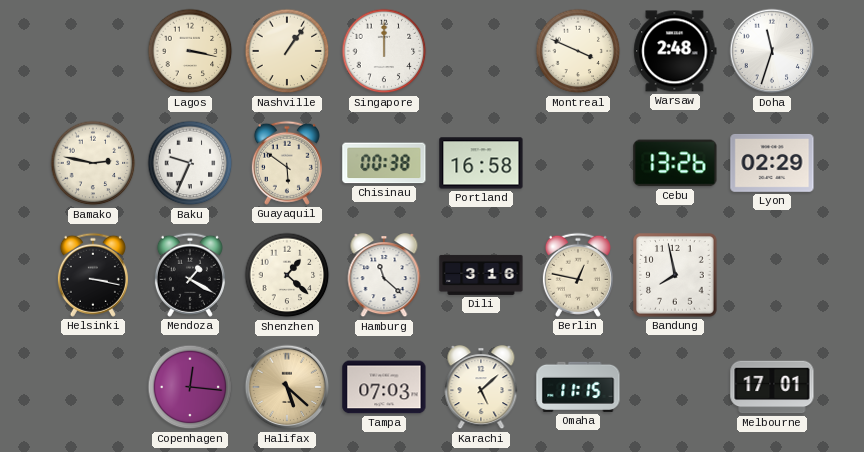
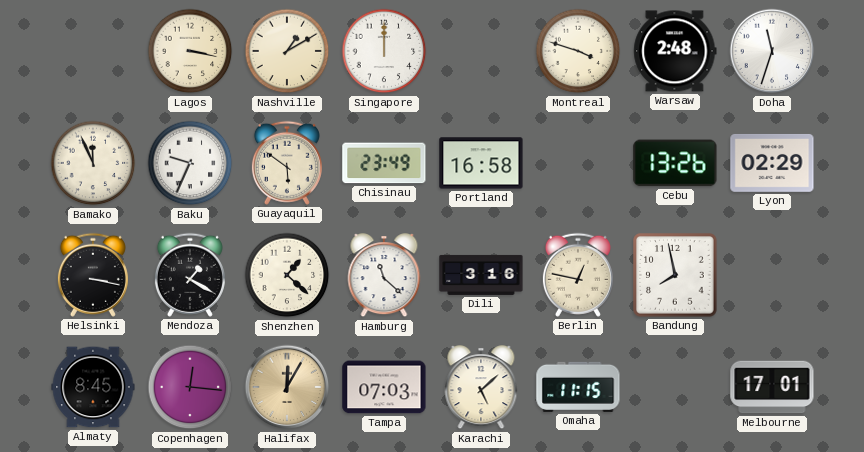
Nashville: 1:06 -> 1:10
Montreal: 3:49 -> 3:48
Bamako: 2:47 -> 11:56
Chisinau: 00:38 -> 23:49
Almaty: none -> 8:45
Halifax: 5:22 -> 12:05
